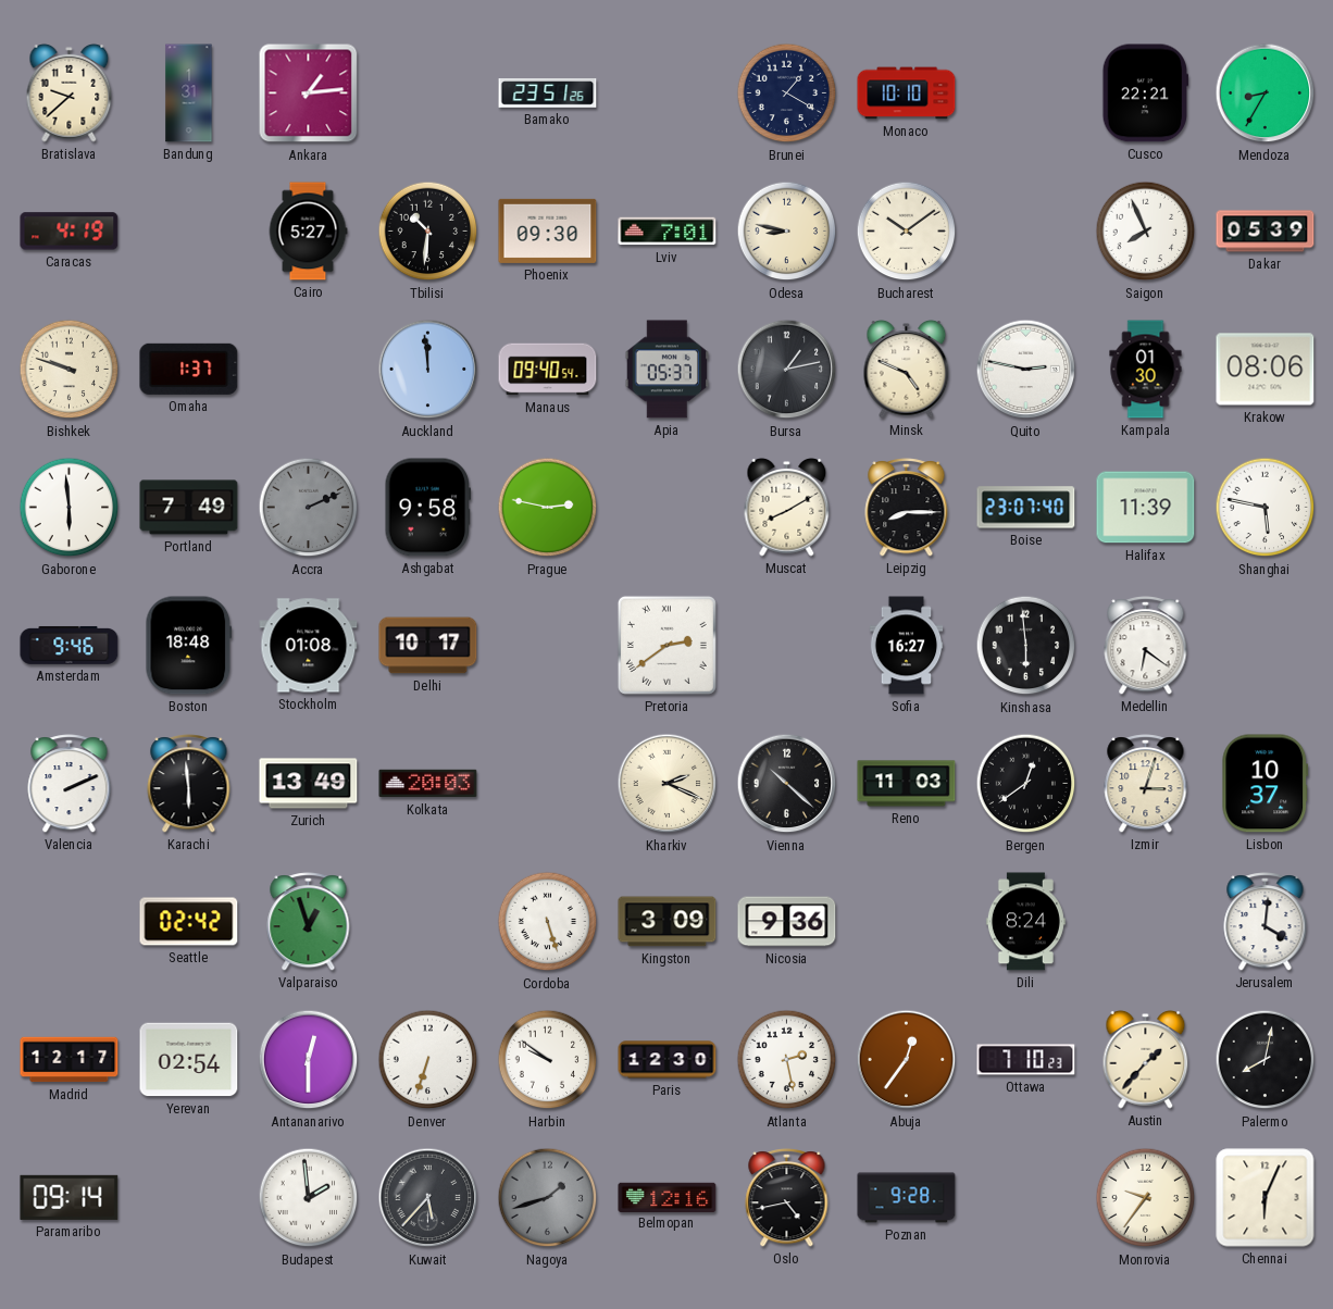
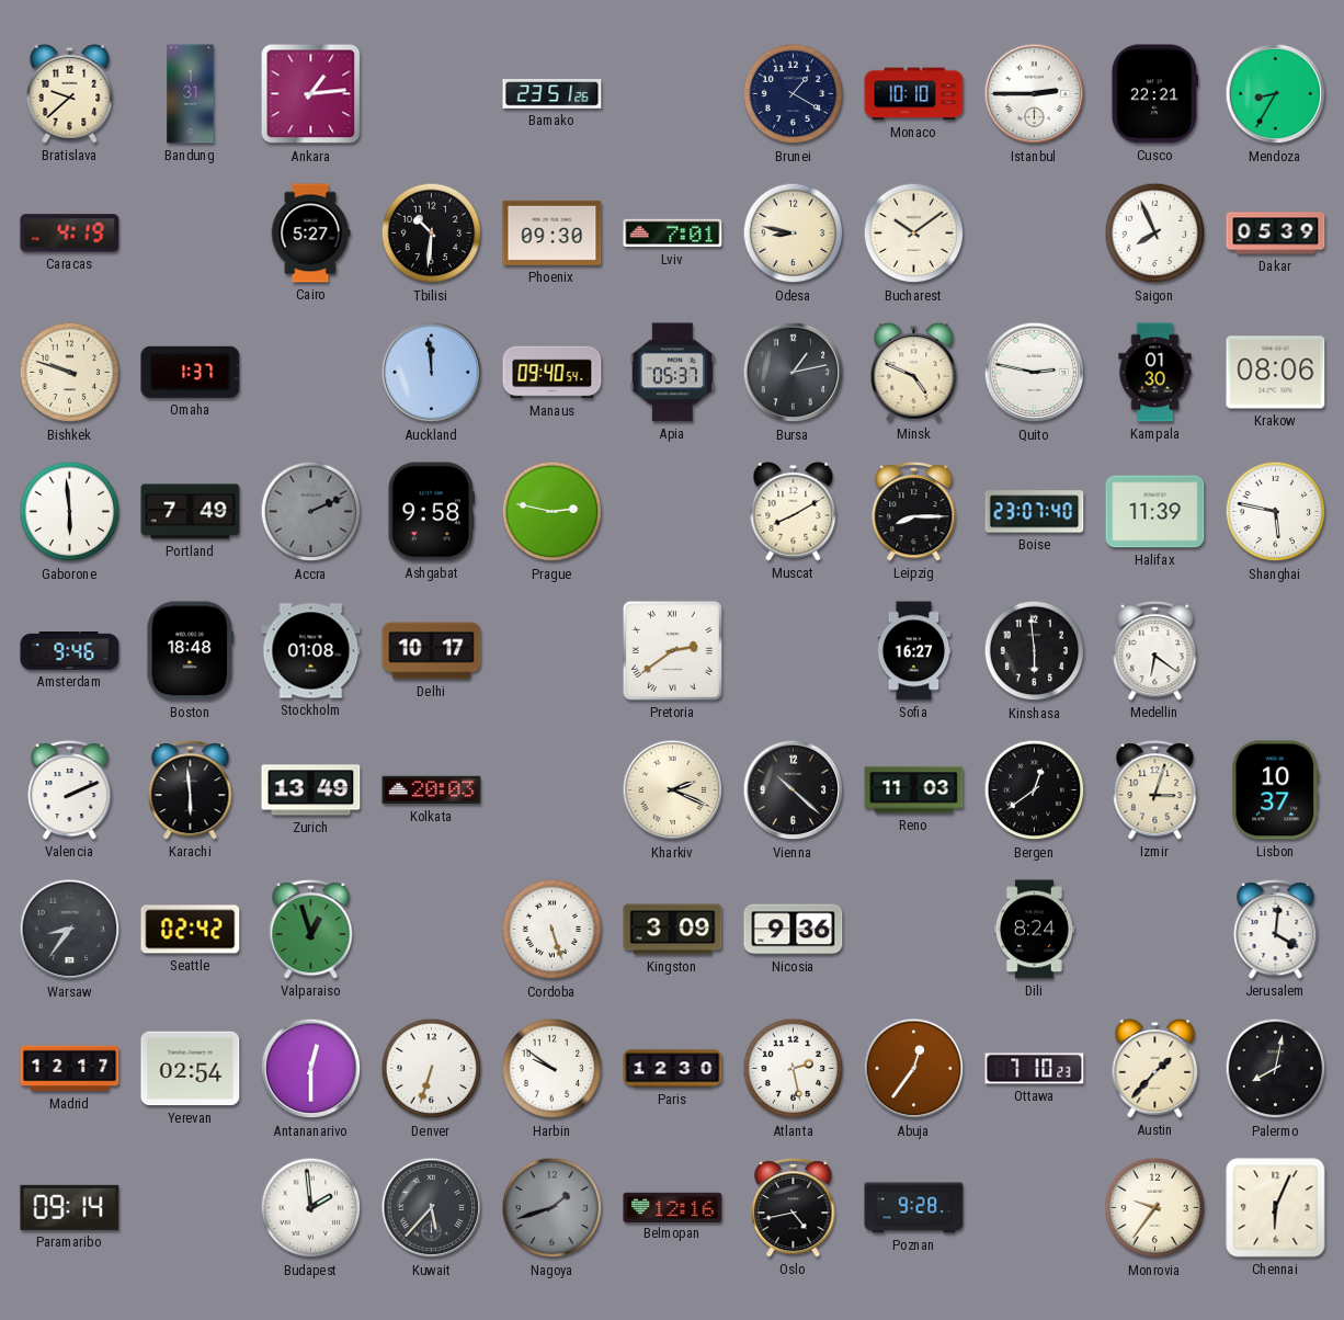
Istanbul: none -> 2:45
Warsaw: none -> 8:36
